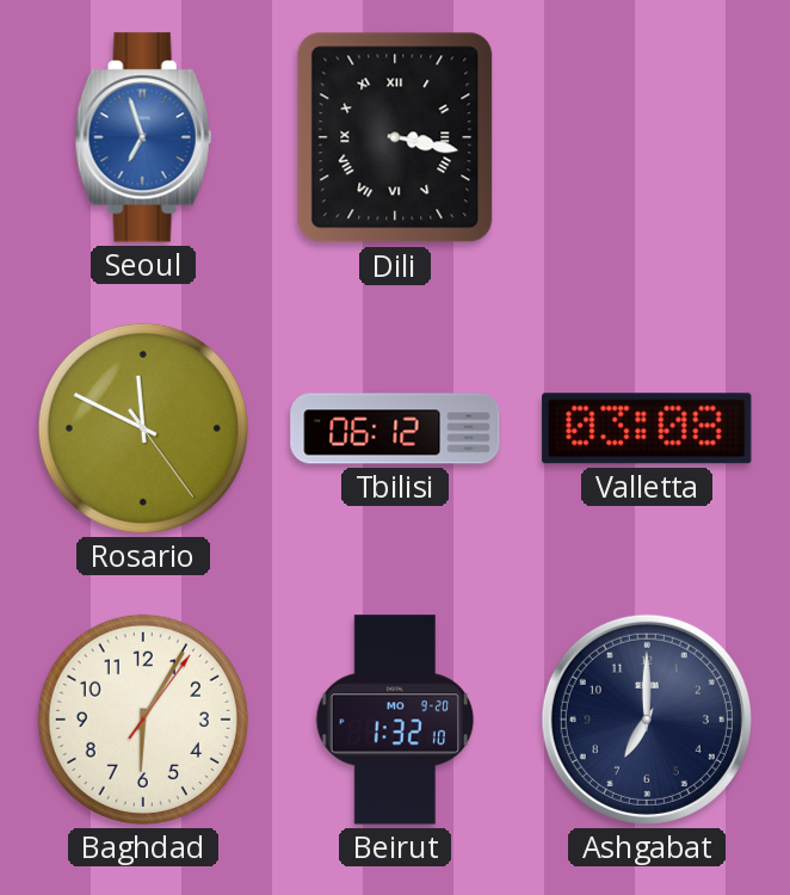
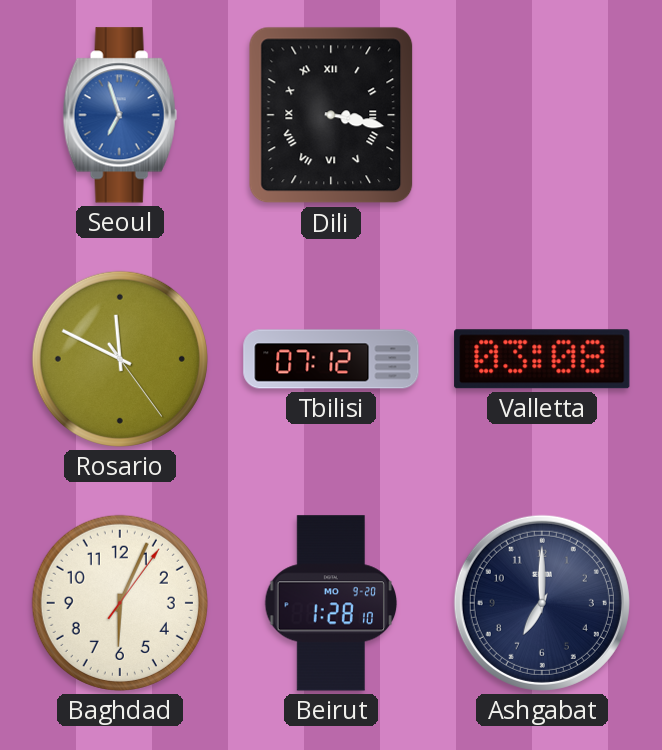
Tbilisi: 06:12 -> 07:12
Baghdad: 6:05 -> 6:04
Beirut: 1:32 -> 1:28
